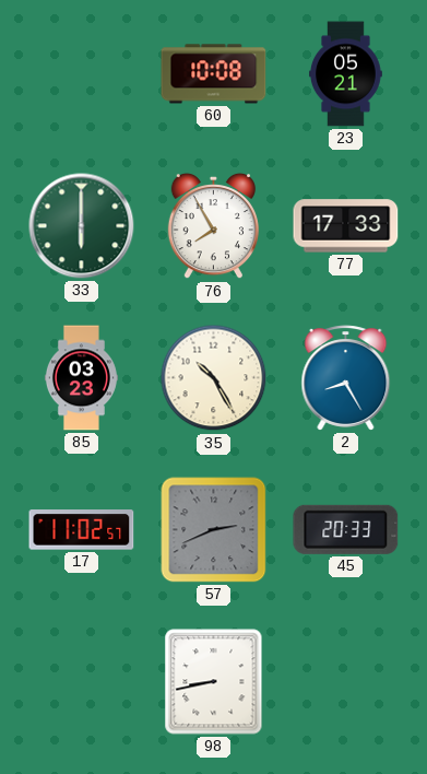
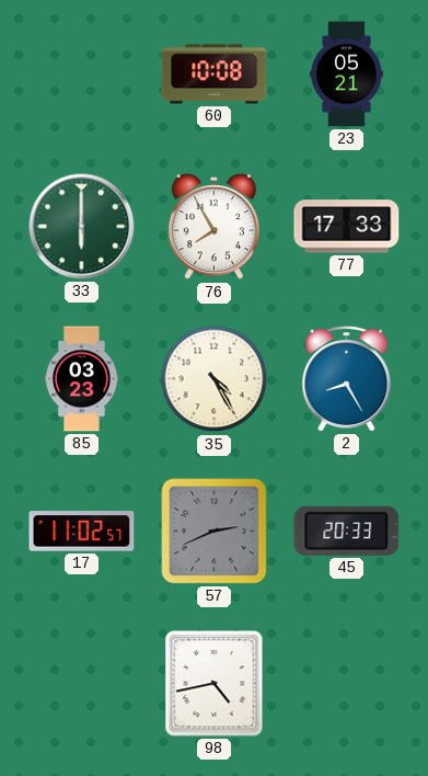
35: 10:25 -> 4:25
98: 8:43 -> 4:43
